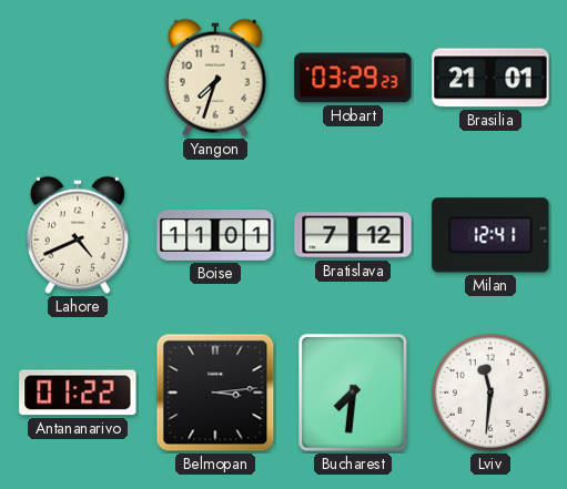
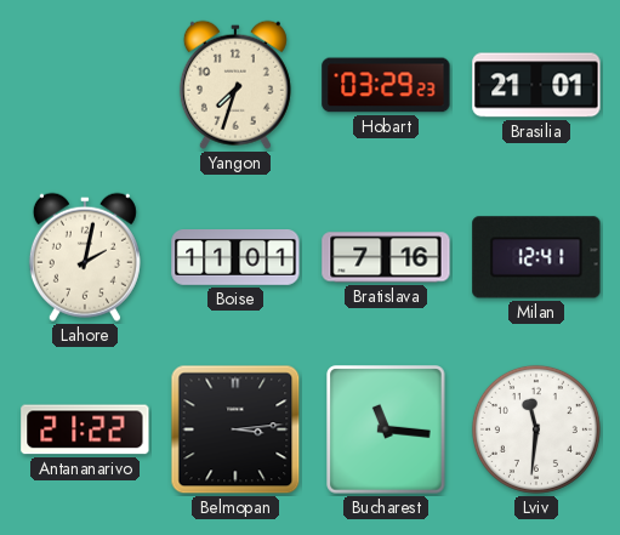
Lahore: 4:41 -> 2:02
Bratislava: 7:12 -> 7:16
Antananarivo: 01:22 -> 21:22
Bucharest: 7:31 -> 11:16
